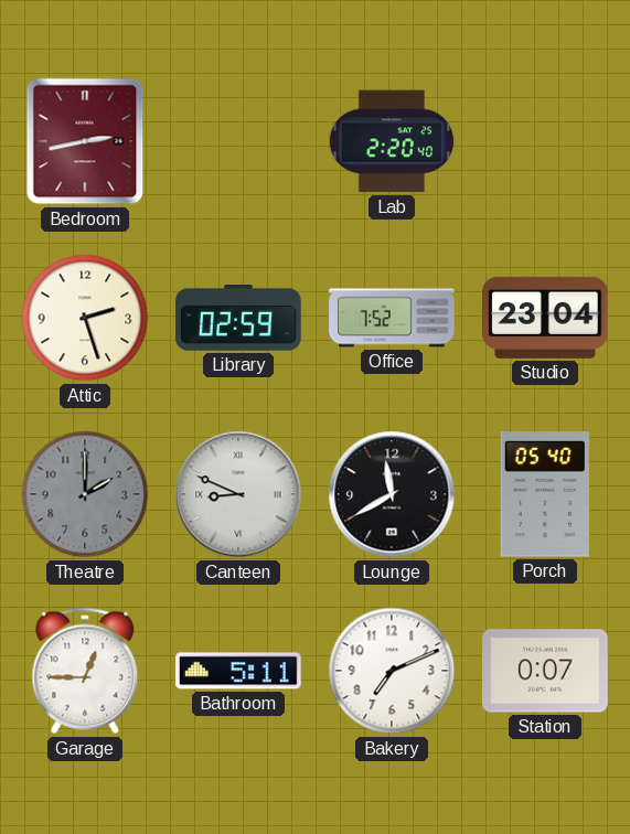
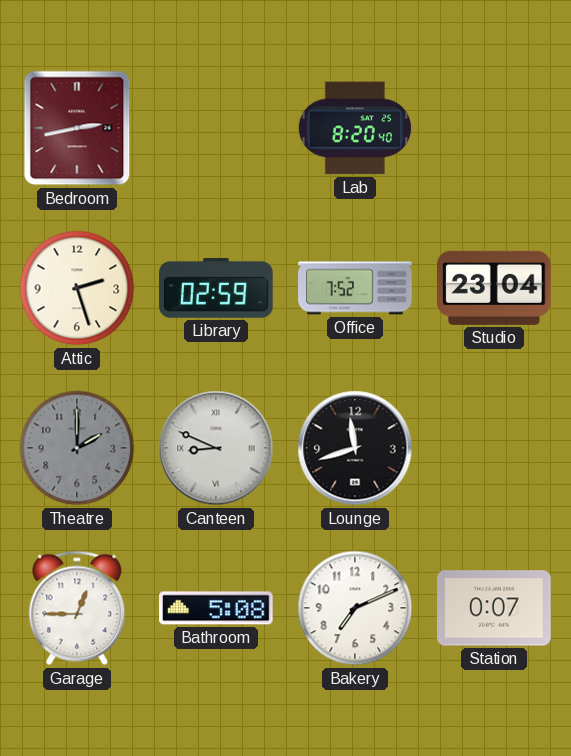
Lab: 2:20 -> 8:20
Lounge: 11:40 -> 11:42
Porch: 05:40 -> none
Bathroom: 5:11 -> 5:08
